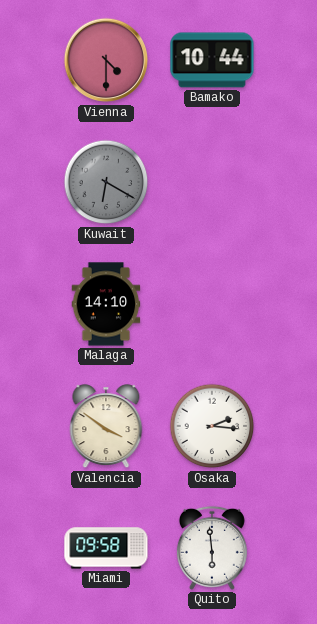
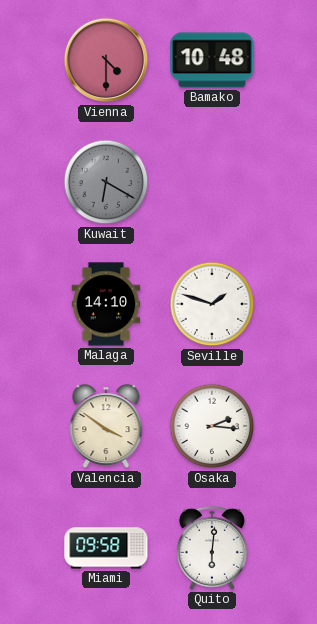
Bamako: 10:44 -> 10:48
Seville: none -> 1:48
Quito: 5:59 -> 6:01
